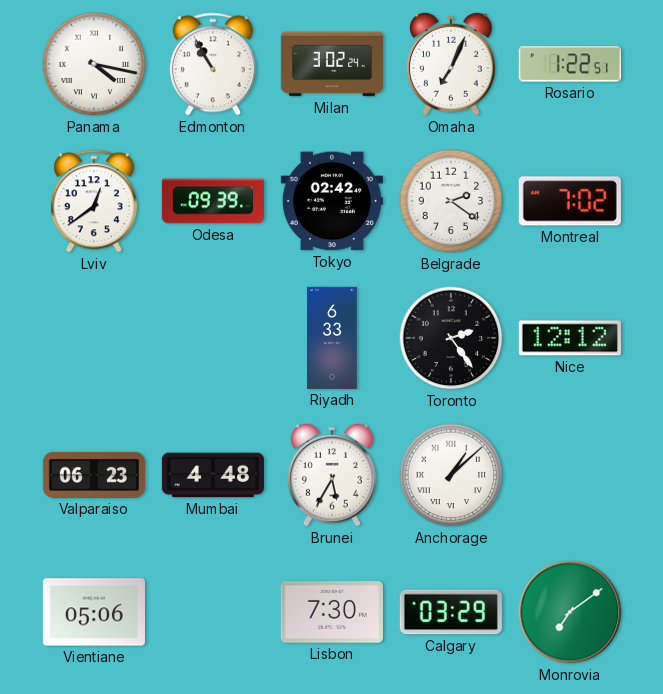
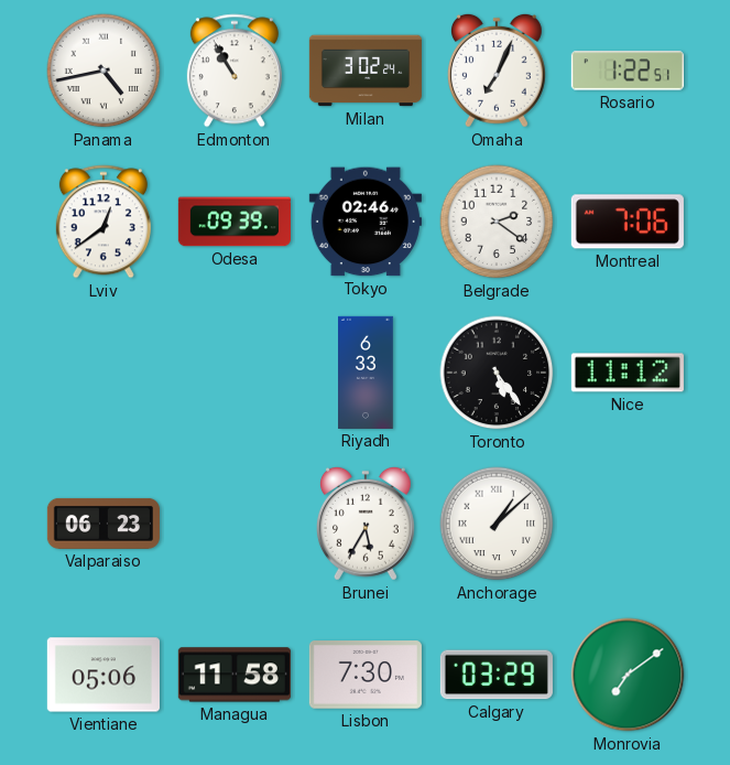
Panama: 4:17 -> 4:43
Tokyo: 02:42 -> 02:46
Montreal: 7:02 -> 7:06
Toronto: 2:24 -> 5:24
Nice: 12:12 -> 11:12
Mumbai: 4:48 -> none
Managua: none -> 11:58
